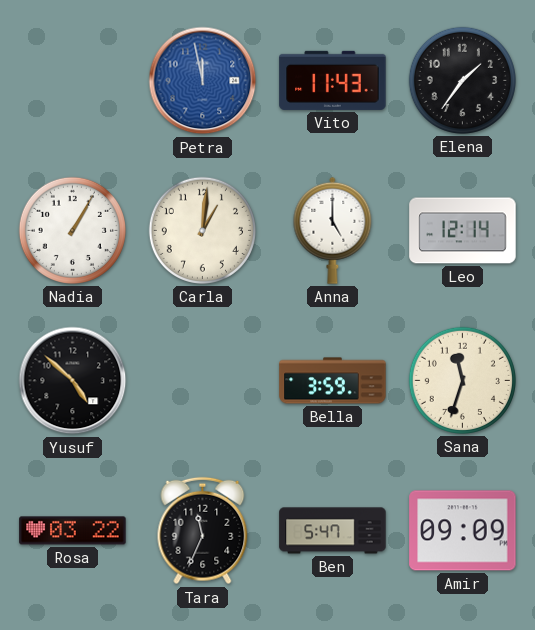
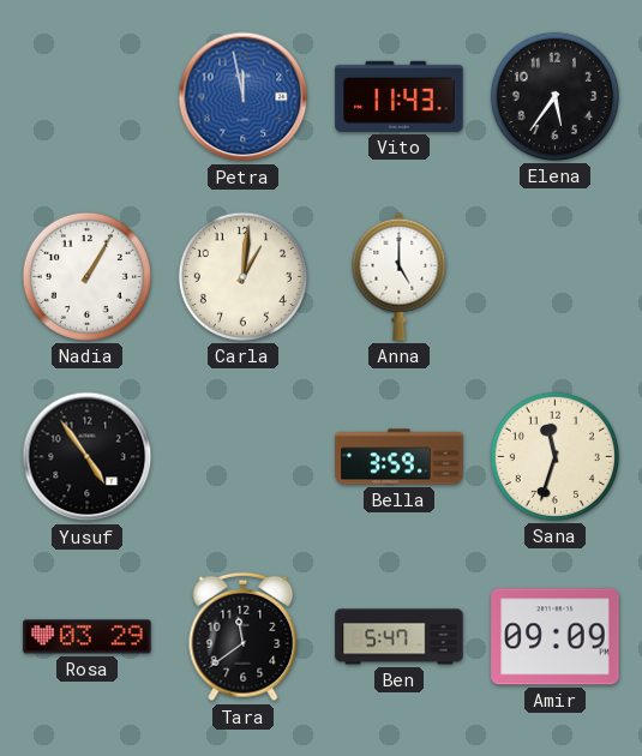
Elena: 1:36 -> 5:36
Leo: 12:14 -> none
Yusuf: 4:52 -> 4:54
Rosa: 03:22 -> 03:29
Tara: 11:34 -> 11:39
